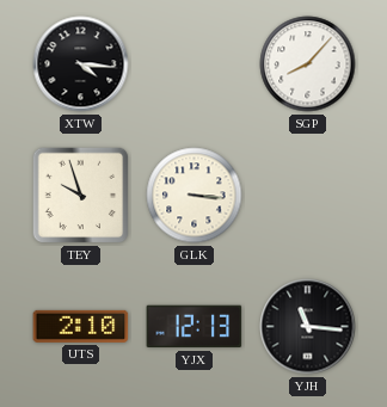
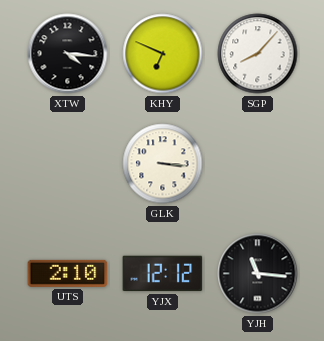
KHY: none -> 6:49
TEY: 9:57 -> none
YJX: 12:13 -> 12:12
